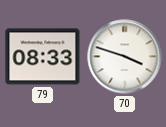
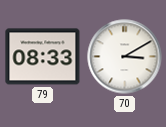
70: 3:48 -> 3:10
